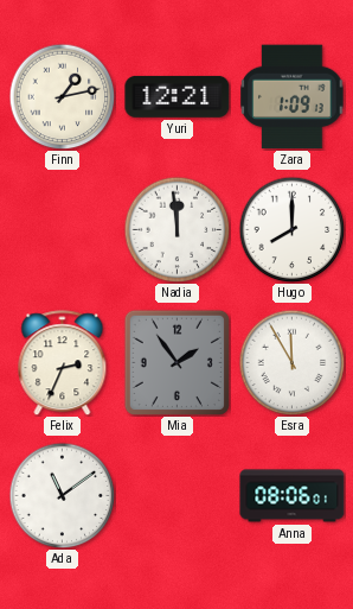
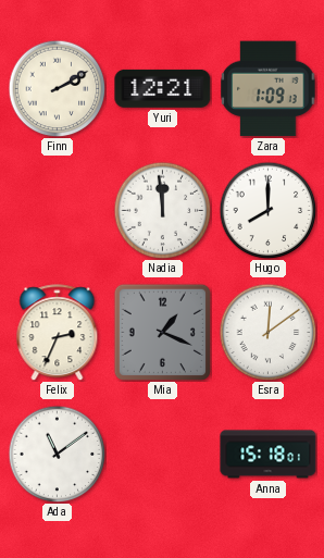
Finn: 1:13 -> 2:10
Mia: 1:54 -> 1:19
Esra: 11:55 -> 12:09
Anna: 08:06 -> 15:18
